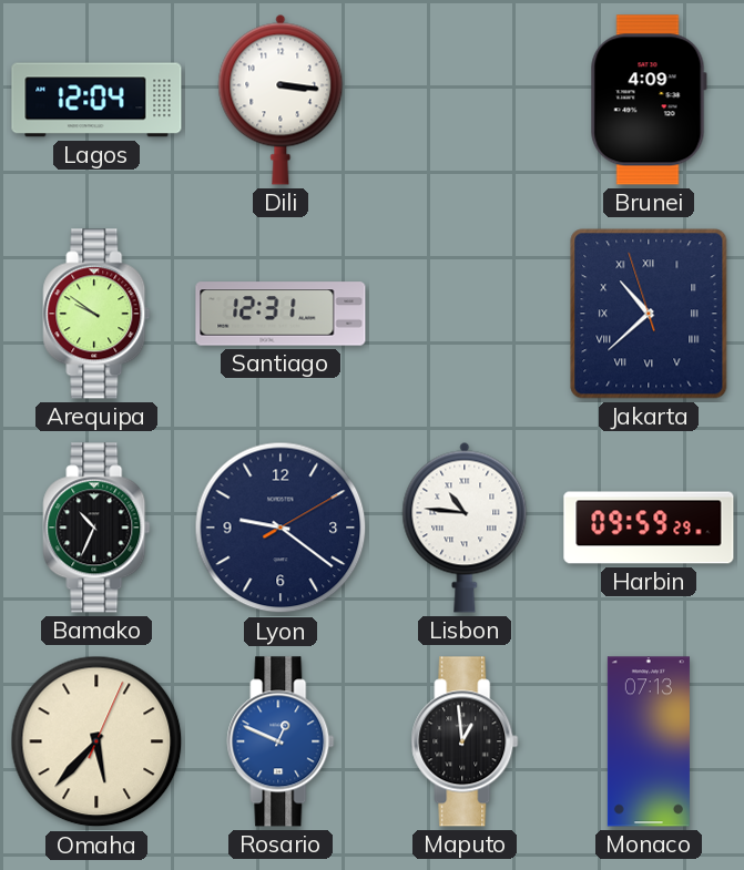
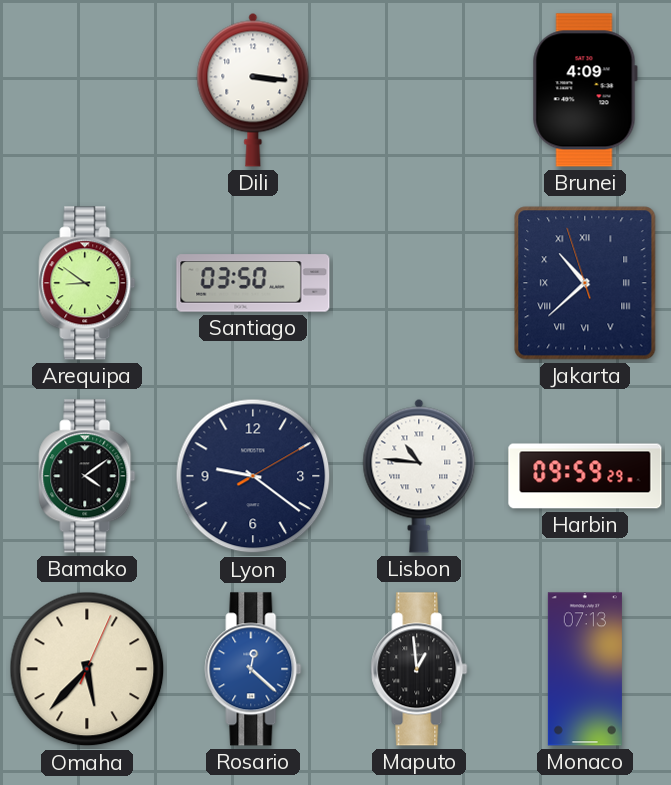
Lagos: 12:04 -> none
Arequipa: 9:51 -> 8:51
Santiago: 12:31 -> 03:50
Bamako: 10:34 -> 4:09
Rosario: 12:49 -> 12:22
